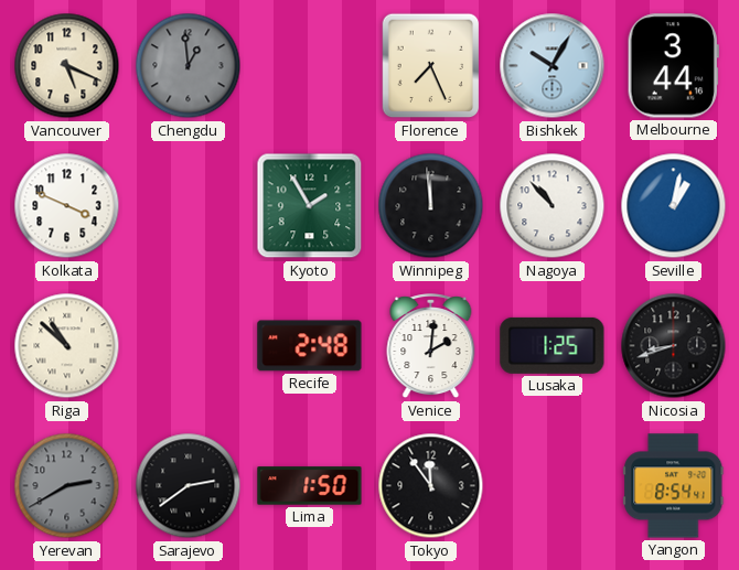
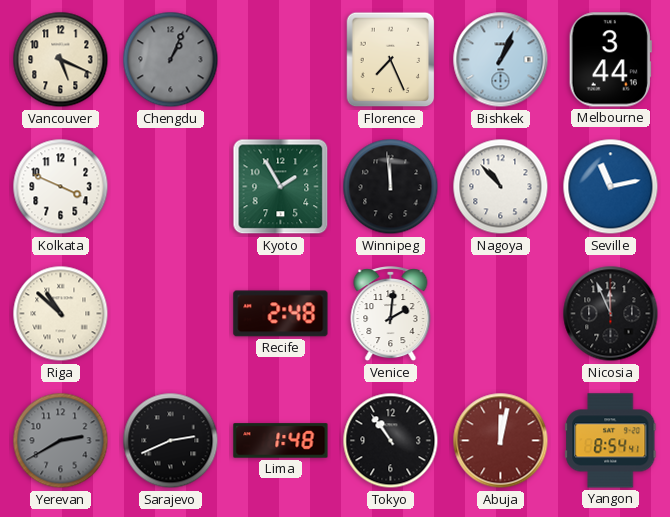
Chengdu: 12:59 -> 1:04
Bishkek: 10:05 -> 1:04
Seville: 1:02 -> 11:13
Lusaka: 1:25 -> none
Nicosia: 8:42 -> 11:56
Sarajevo: 2:39 -> 2:41
Lima: 1:50 -> 1:48
Tokyo: 11:54 -> 10:54
Abuja: none -> 12:02
